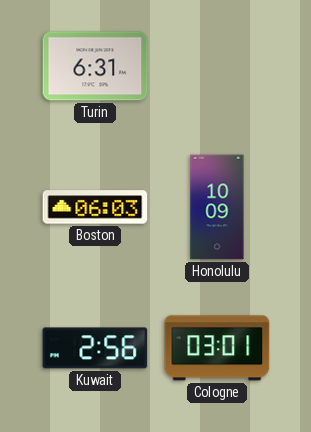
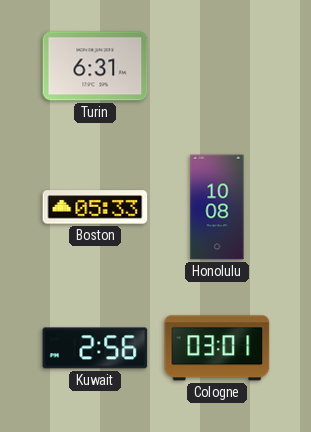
Boston: 06:03 -> 05:33
Honolulu: 10:09 -> 10:08
